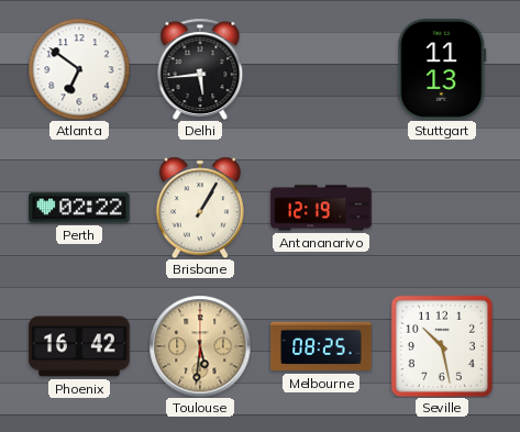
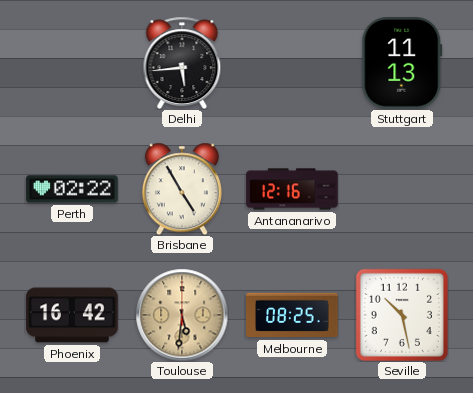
Atlanta: 6:51 -> none
Brisbane: 1:05 -> 4:55
Antananarivo: 12:19 -> 12:16
